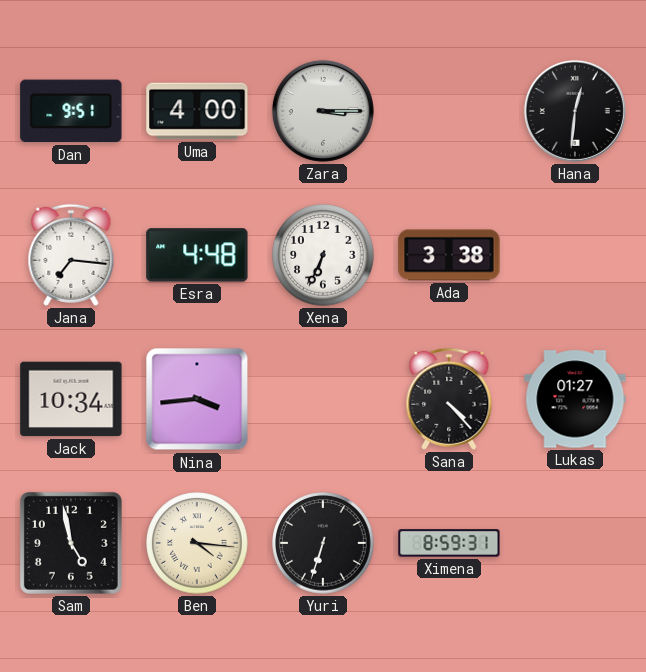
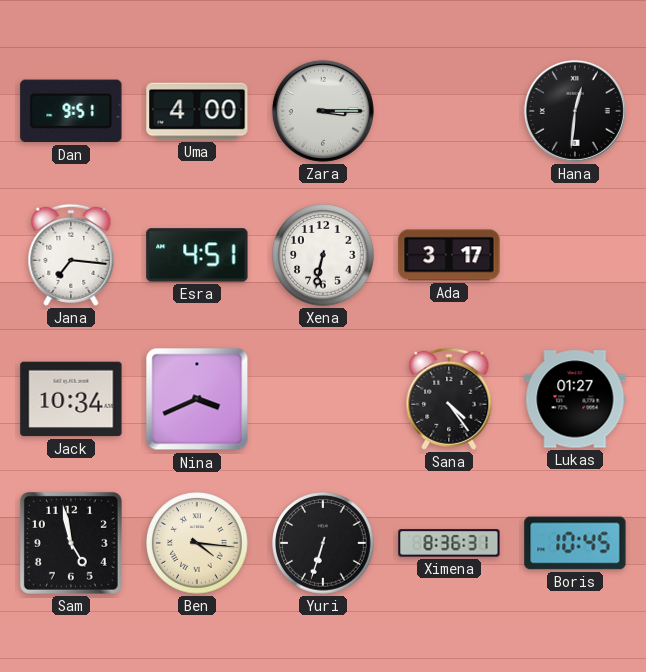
Esra: 4:48 -> 4:51
Xena: 6:34 -> 6:32
Ada: 3:38 -> 3:17
Nina: 3:44 -> 3:41
Sana: 4:23 -> 4:24
Ximena: 8:59 -> 8:36
Boris: none -> 10:45
